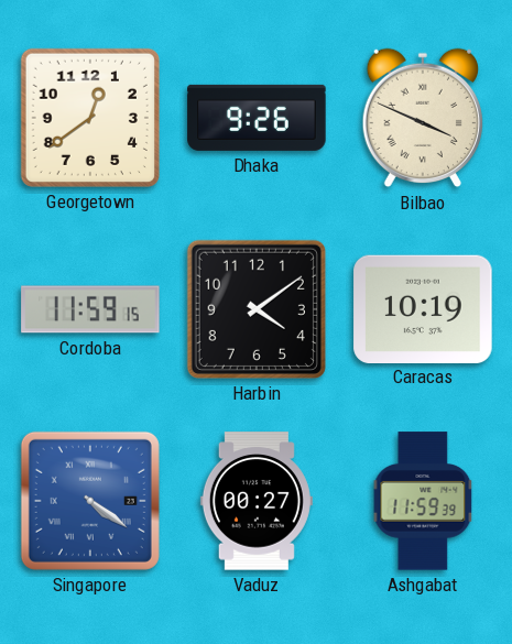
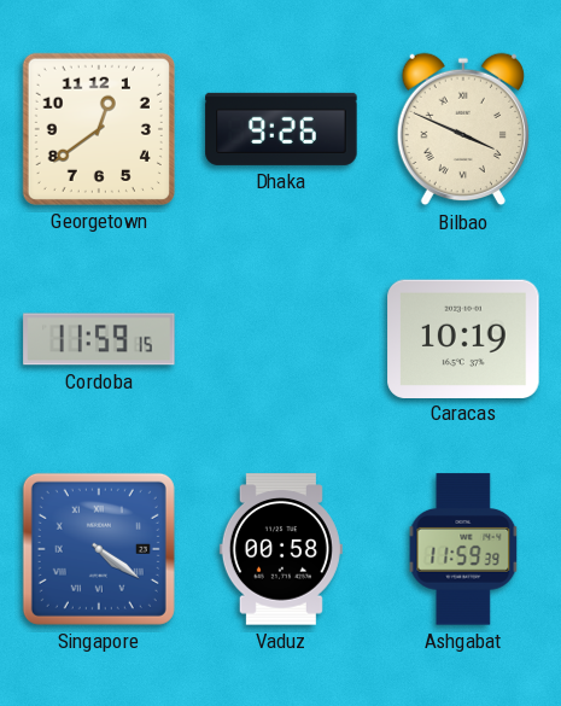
Harbin: 4:09 -> none
Vaduz: 00:27 -> 00:58
